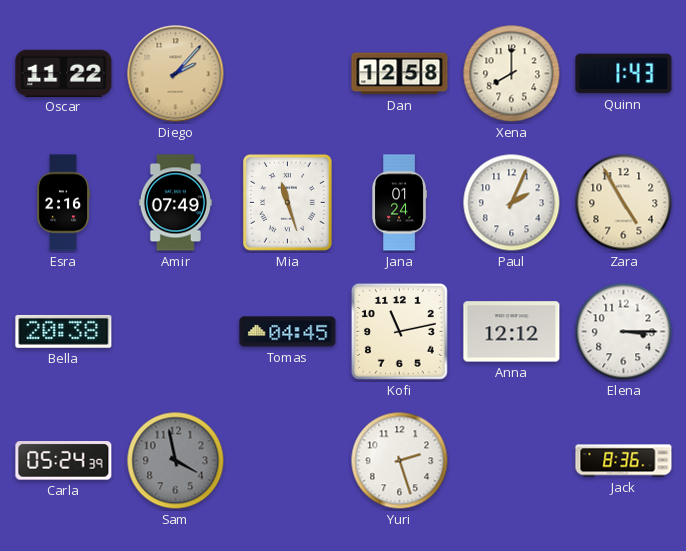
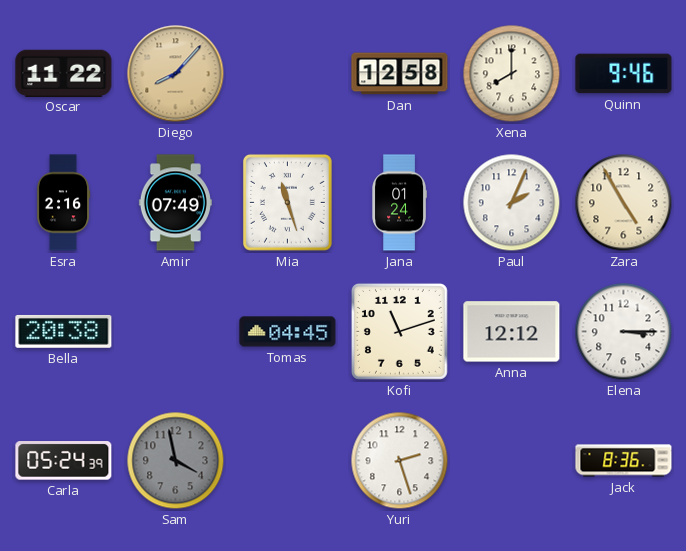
Diego: 2:07 -> 8:07
Quinn: 1:43 -> 9:46
Kofi: 11:13 -> 11:12
